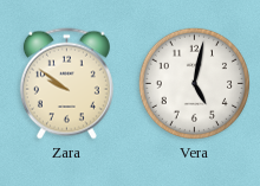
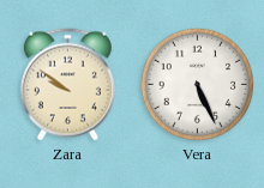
Vera: 5:02 -> 5:26
